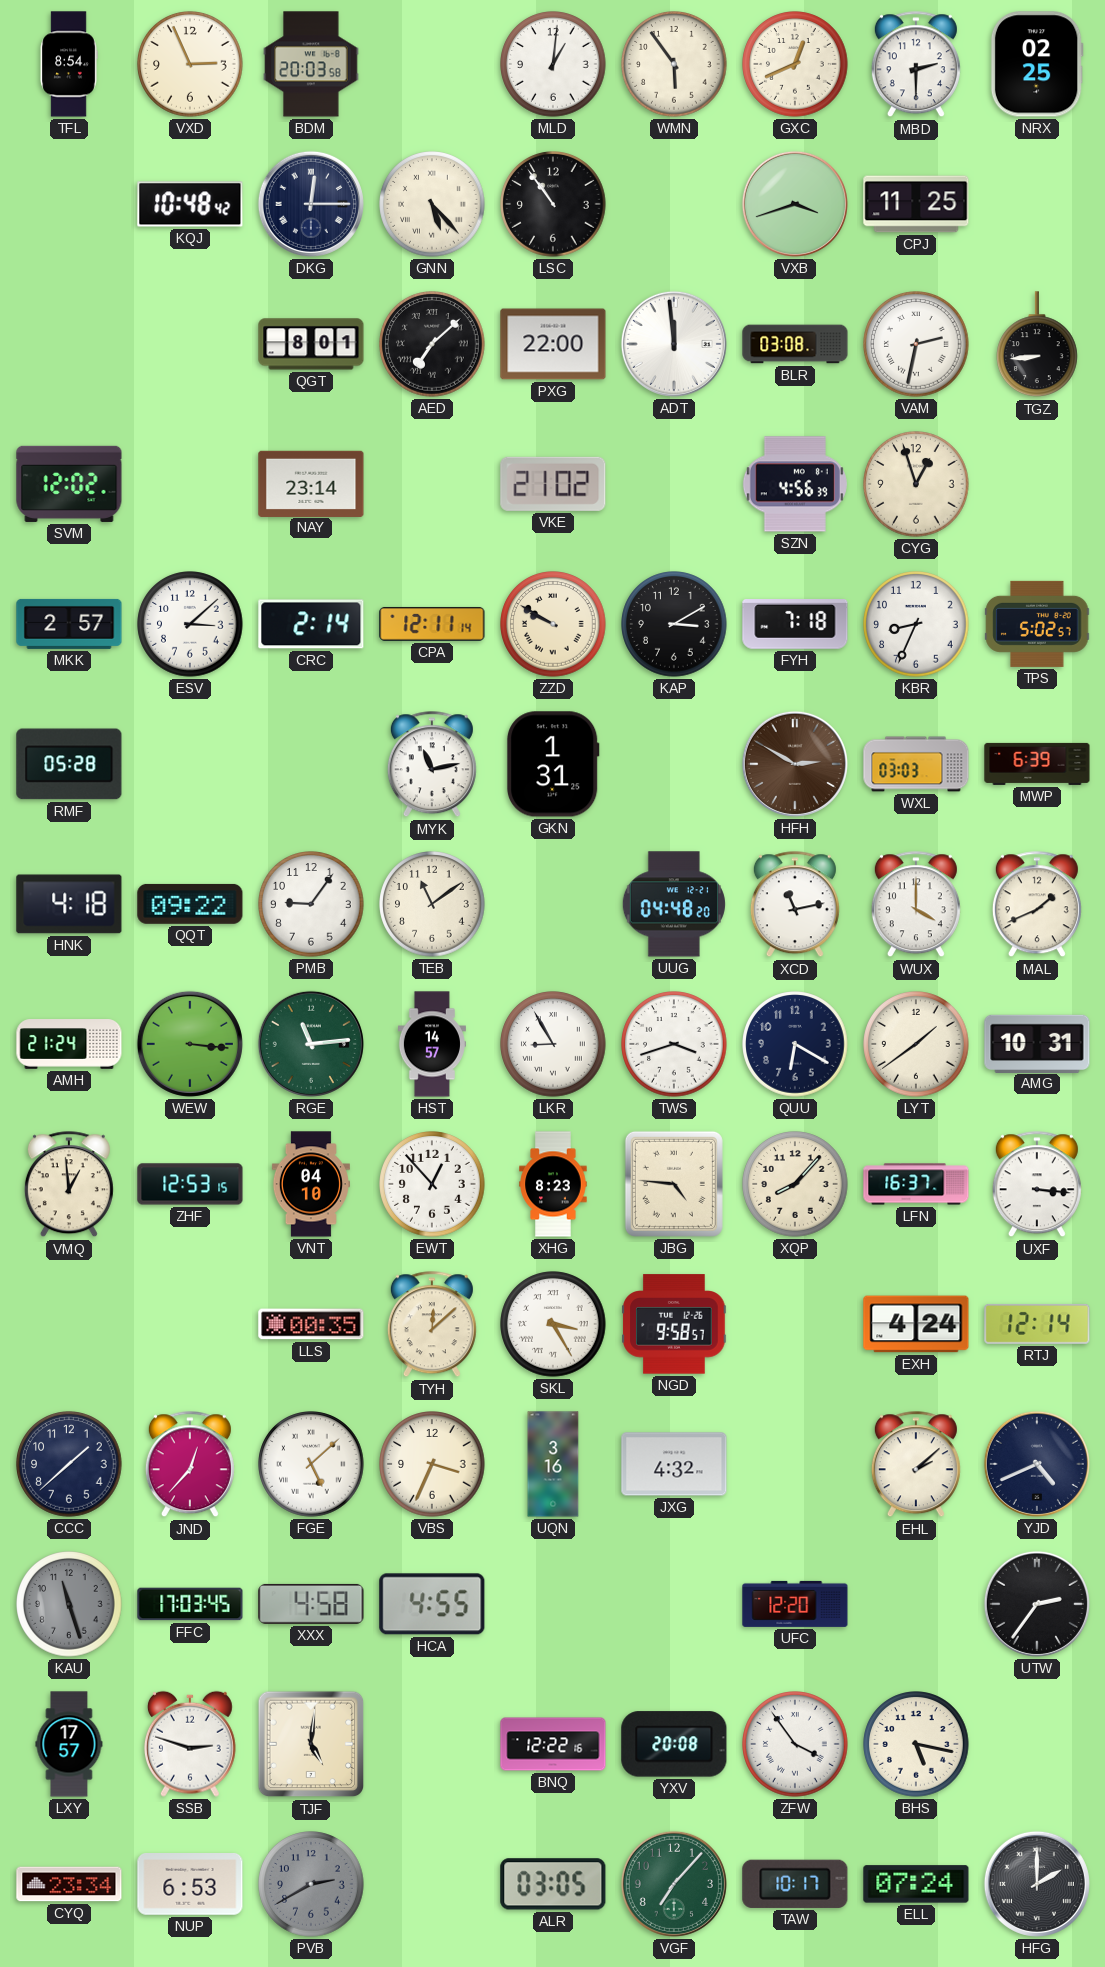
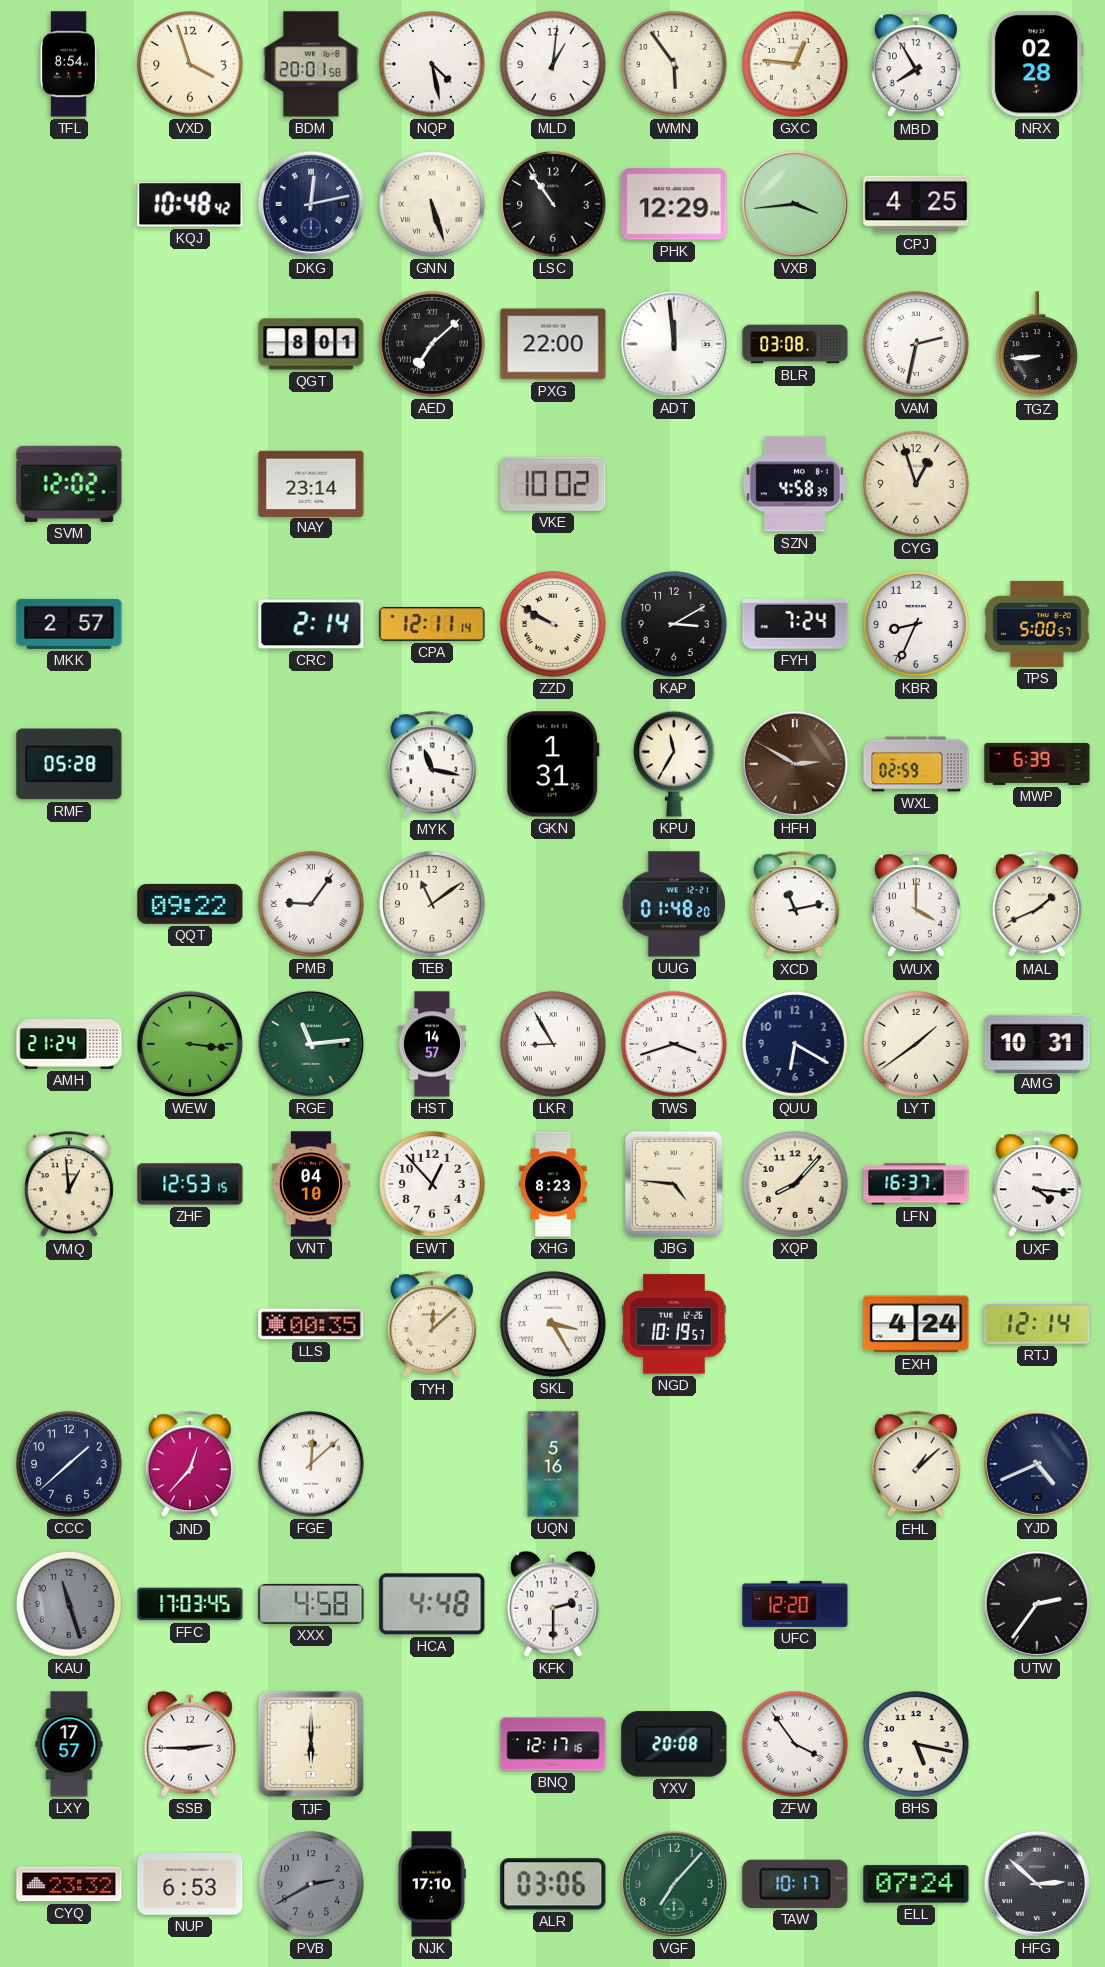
VXD: 2:56 -> 3:57
BDM: 20:03 -> 20:01
NQP: none -> 4:28
GXC: 12:41 -> 12:46
MBD: 2:30 -> 7:55
NRX: 02:25 -> 02:28
DKG: 12:15 -> 12:13
GNN: 5:23 -> 5:27
PHK: none -> 12:29
VXB: 3:42 -> 3:44
CPJ: 11:25 -> 4:25
VKE: 21:02 -> 10:02
SZN: 4:56 -> 4:58
ESV: 3:08 -> none
FYH: 7:18 -> 7:24
TPS: 5:02 -> 5:00
MYK: 11:13 -> 11:17
KPU: none -> 11:35
WXL: 03:03 -> 02:59
HNK: 4:18 -> none
PMB numerals: Arabic -> Roman
UUG: 04:48 -> 01:48
UXF: 3:16 -> 4:16
NGD: 9:58 -> 10:19
FGE: 5:08 -> 12:08
VBS: 3:34 -> none
UQN: 3:16 -> 5:16
JXG: 4:32 -> none
EHL: 2:08 -> 1:08
HCA: 4:55 -> 4:48
KFK: none -> 2:30
SSB: 2:48 -> 2:45
TJF: 5:01 -> 6:00
BNQ: 12:22 -> 12:17
CYQ: 23:34 -> 23:32
NJK: none -> 17:10
ALR: 03:05 -> 03:06
HFG: 2:00 -> 2:52
